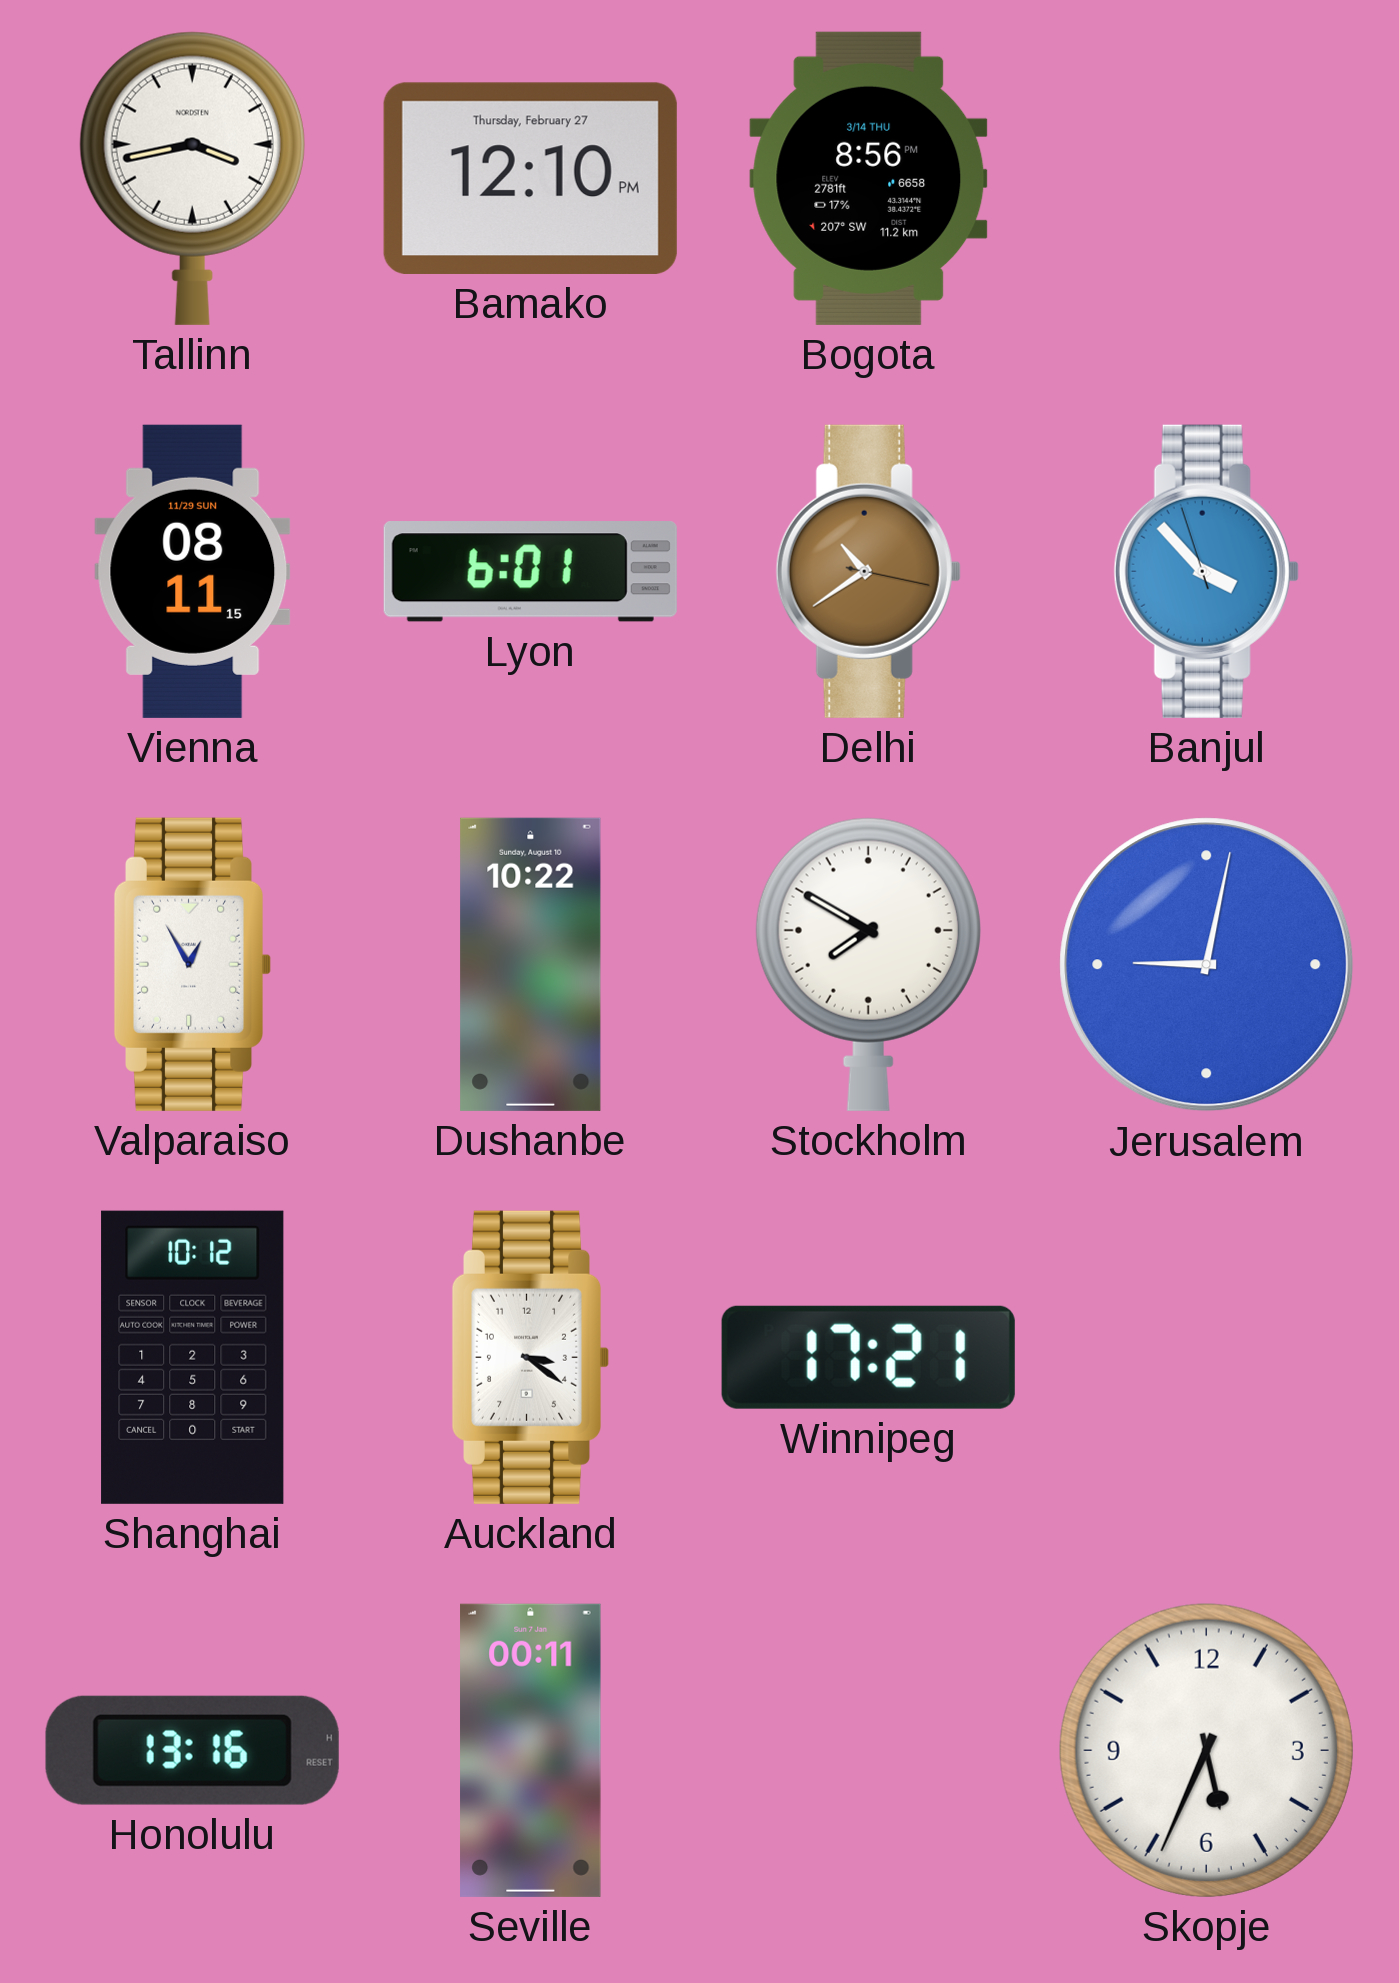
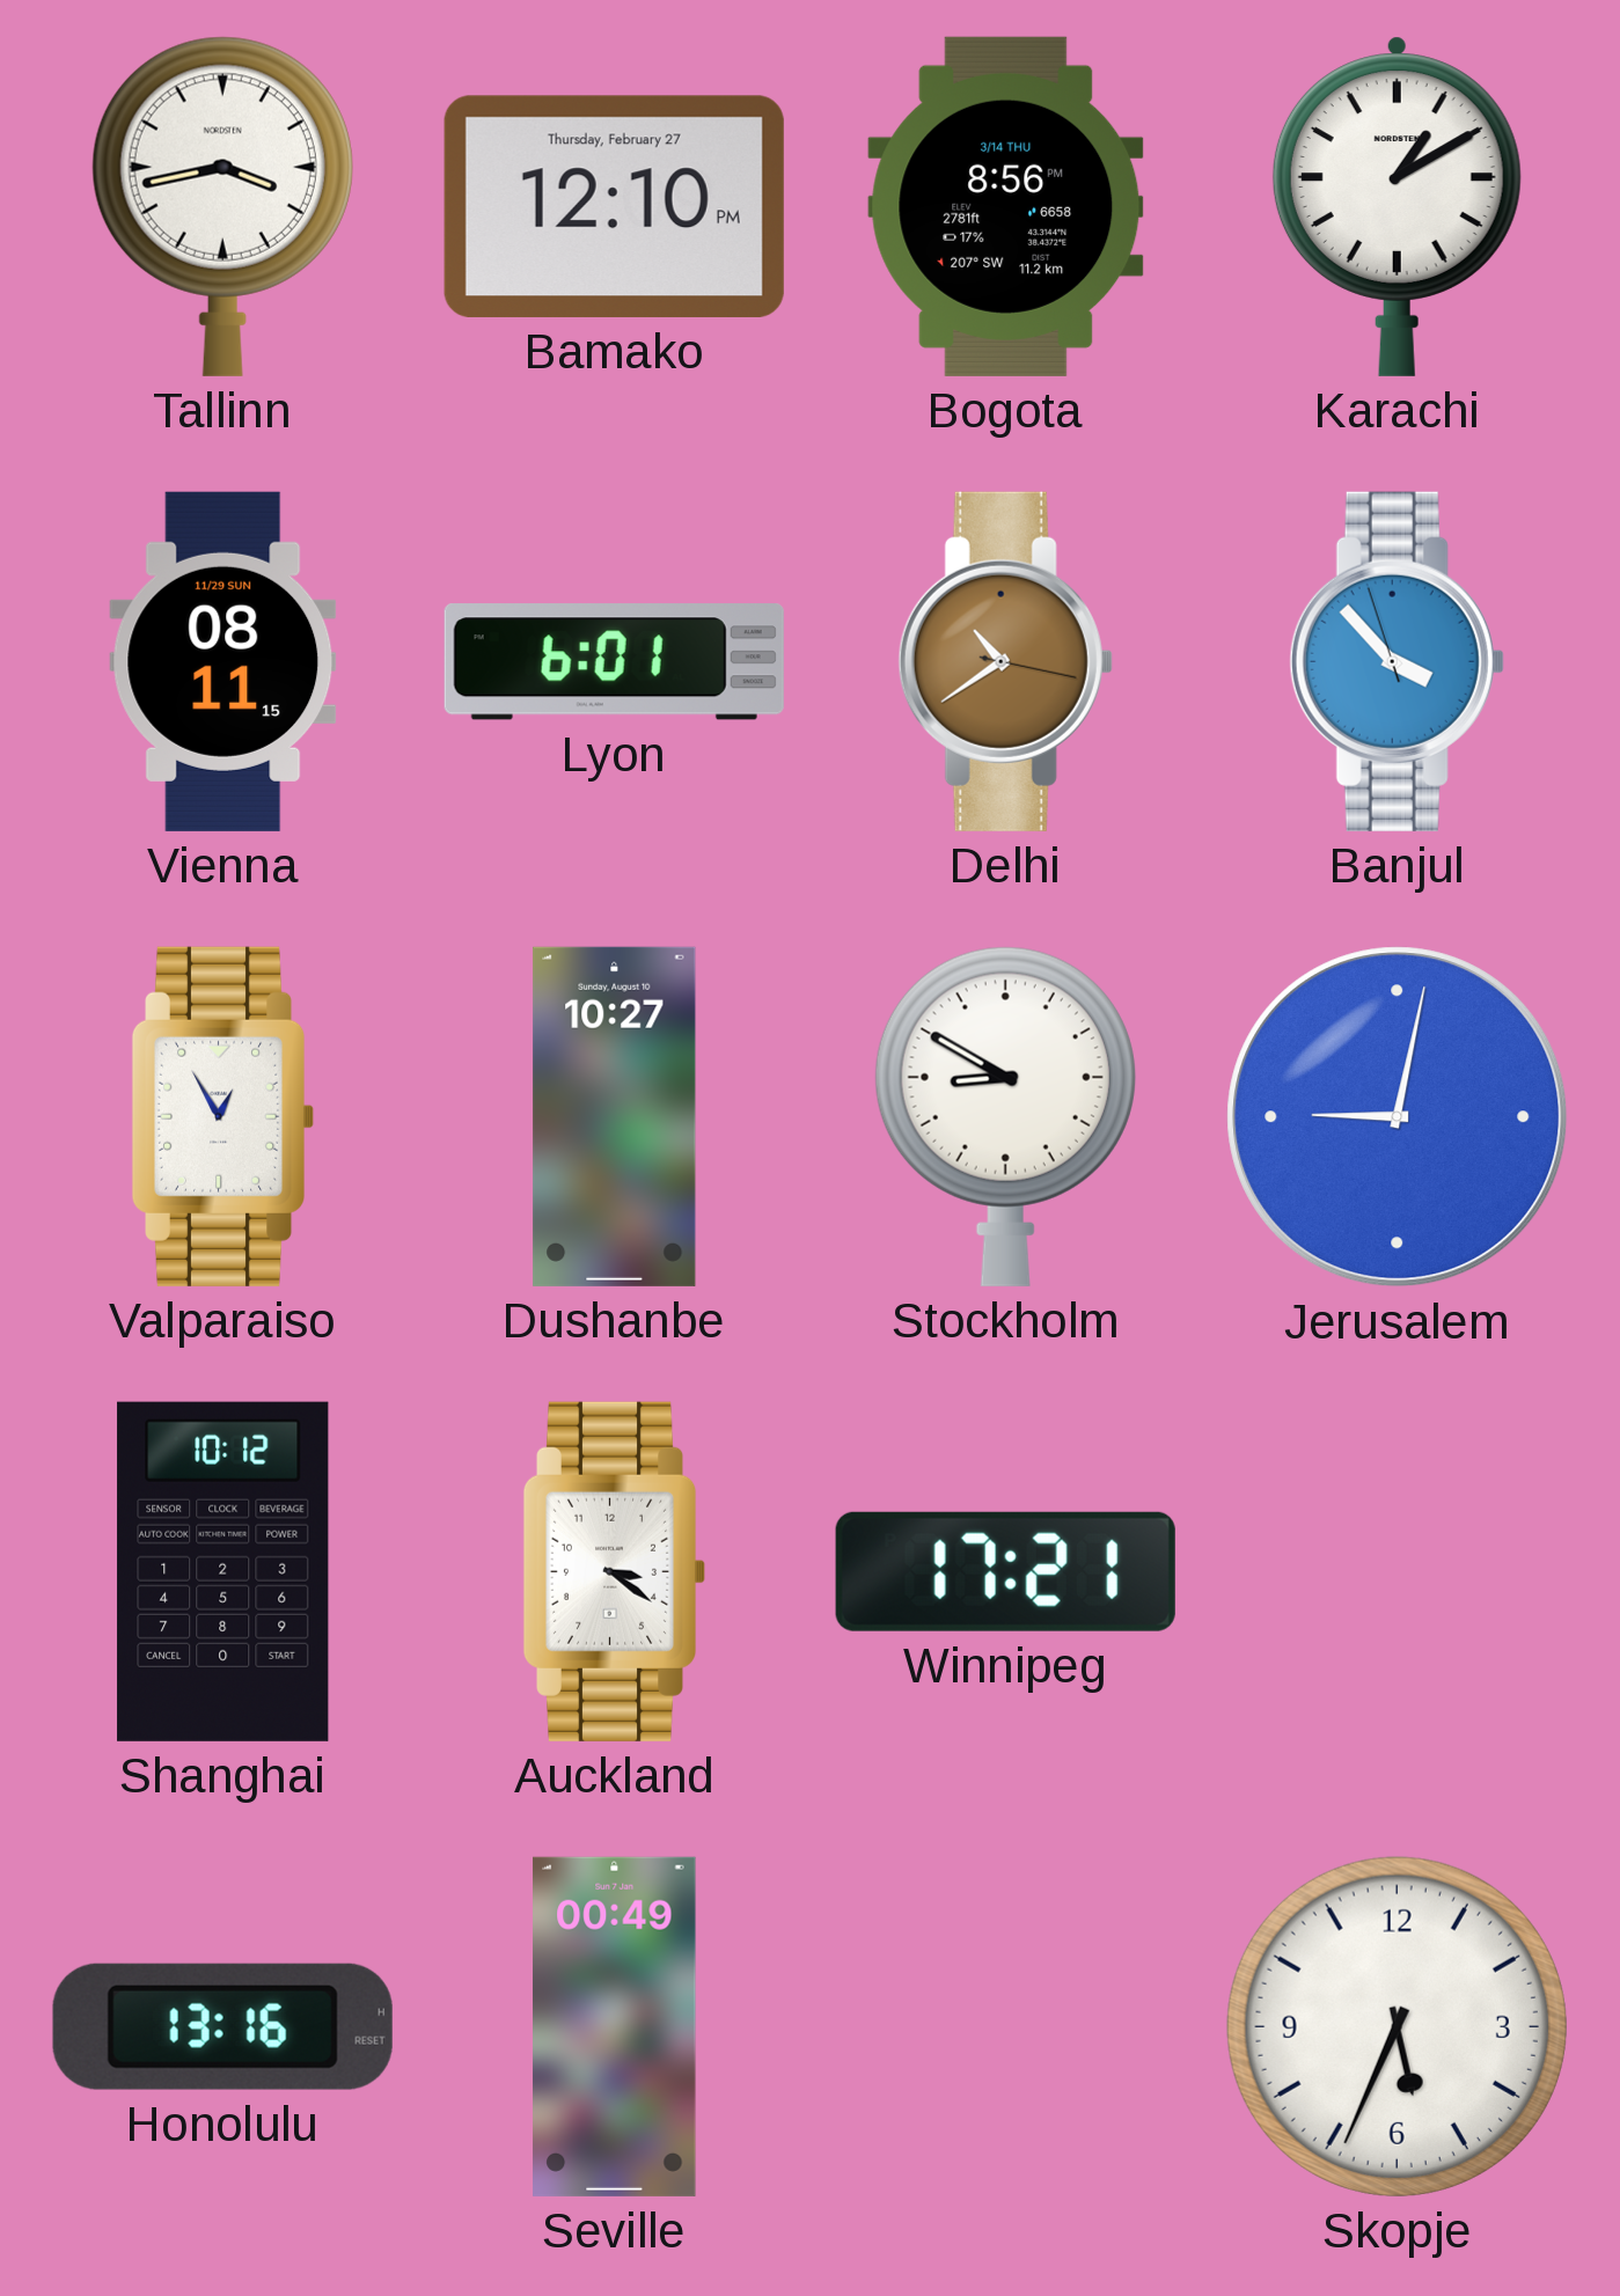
Karachi: none -> 1:10
Dushanbe: 10:22 -> 10:27
Stockholm: 7:50 -> 8:50
Seville: 00:11 -> 00:49
